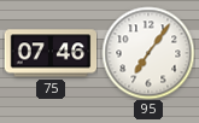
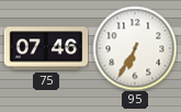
95: 7:06 -> 6:35
